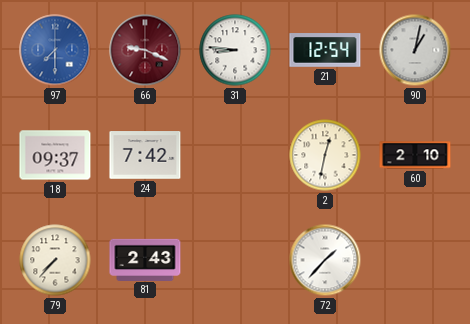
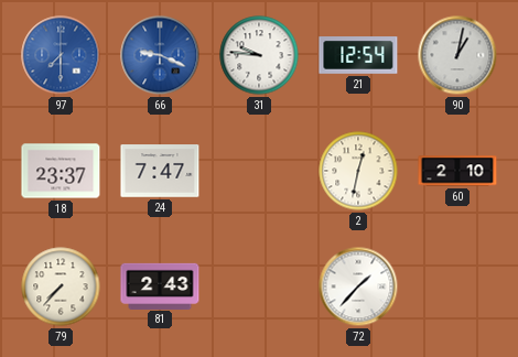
66 dial: burgundy -> blue
31: 8:46 -> 9:46
18: 09:37 -> 23:37
24: 7:42 -> 7:47
